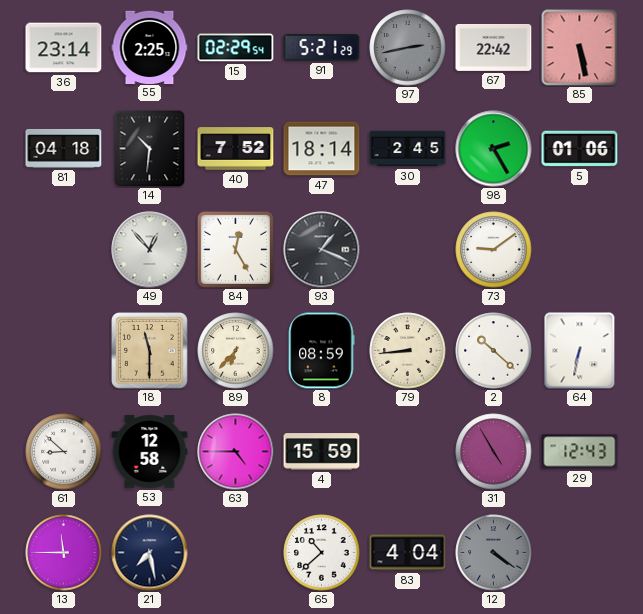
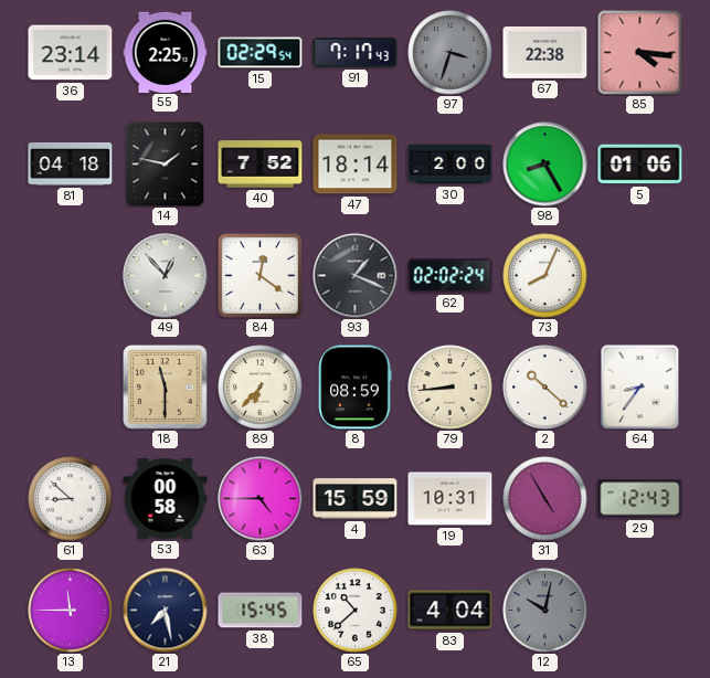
91: 5:21 -> 7:17
97: 2:43 -> 3:33
67: 22:42 -> 22:38
85: 5:28 -> 4:16
14: 10:31 -> 1:47
30: 2:45 -> 2:00
98: 2:25 -> 8:25
84: 12:25 -> 12:21
62: none -> 02:02
73: 9:09 -> 8:04
64: 6:32 -> 8:36
53: 12:58 -> 00:58
19: none -> 10:31
38: none -> 15:45
12: 4:21 -> 10:02
